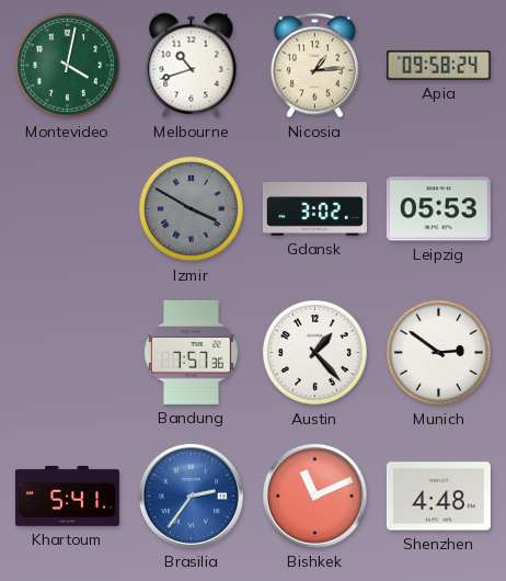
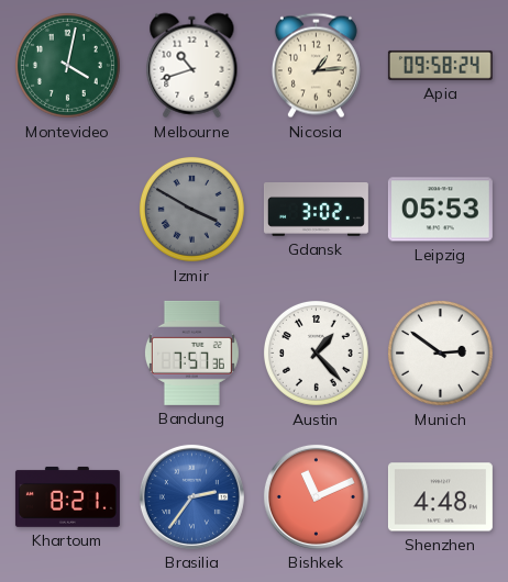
Khartoum: 5:41 -> 8:21
